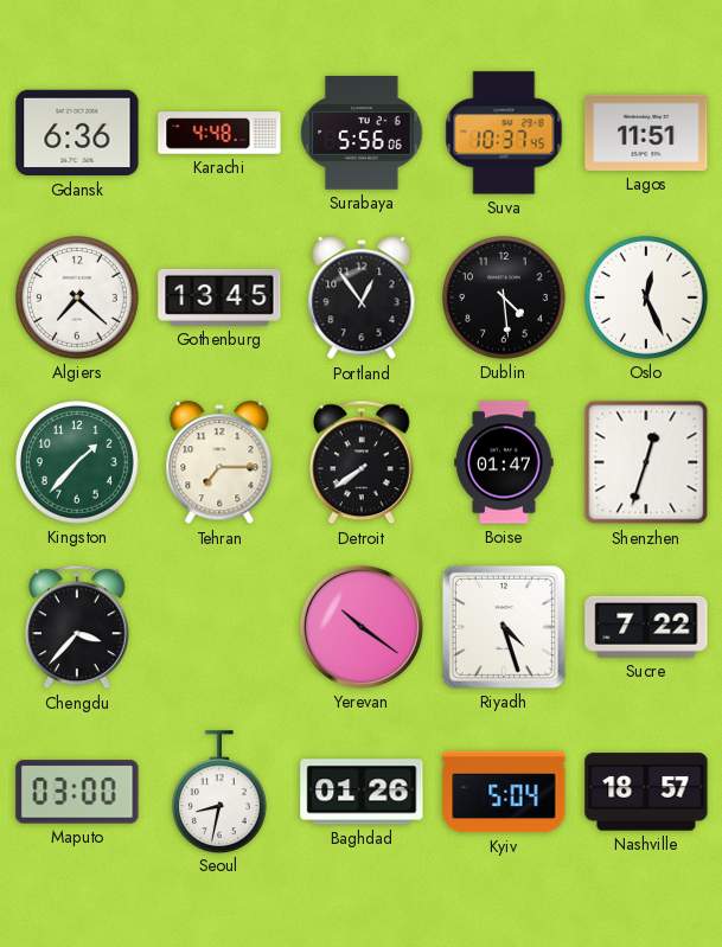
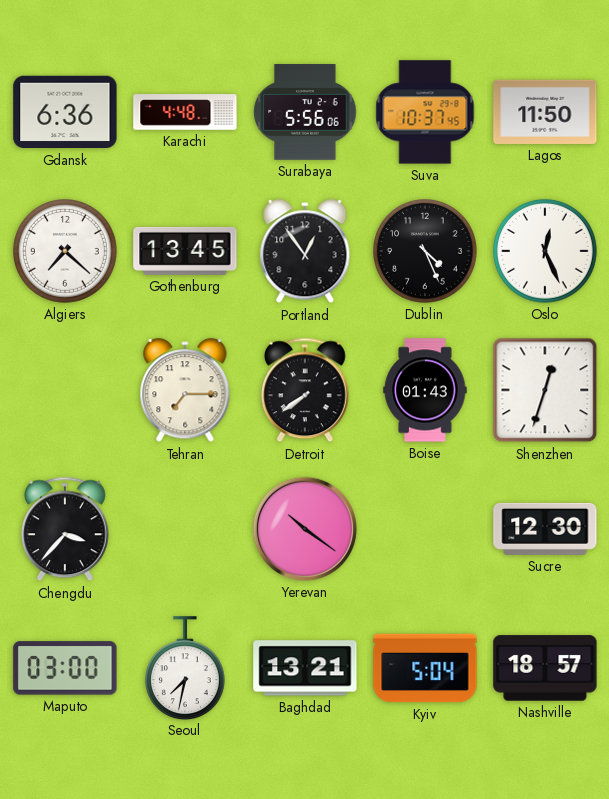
Lagos: 11:51 -> 11:50
Dublin: 4:29 -> 4:26
Kingston: 1:37 -> none
Boise: 01:47 -> 01:43
Riyadh: 4:27 -> none
Sucre: 7:22 -> 12:30
Seoul: 8:32 -> 7:32
Baghdad: 01:26 -> 13:21
